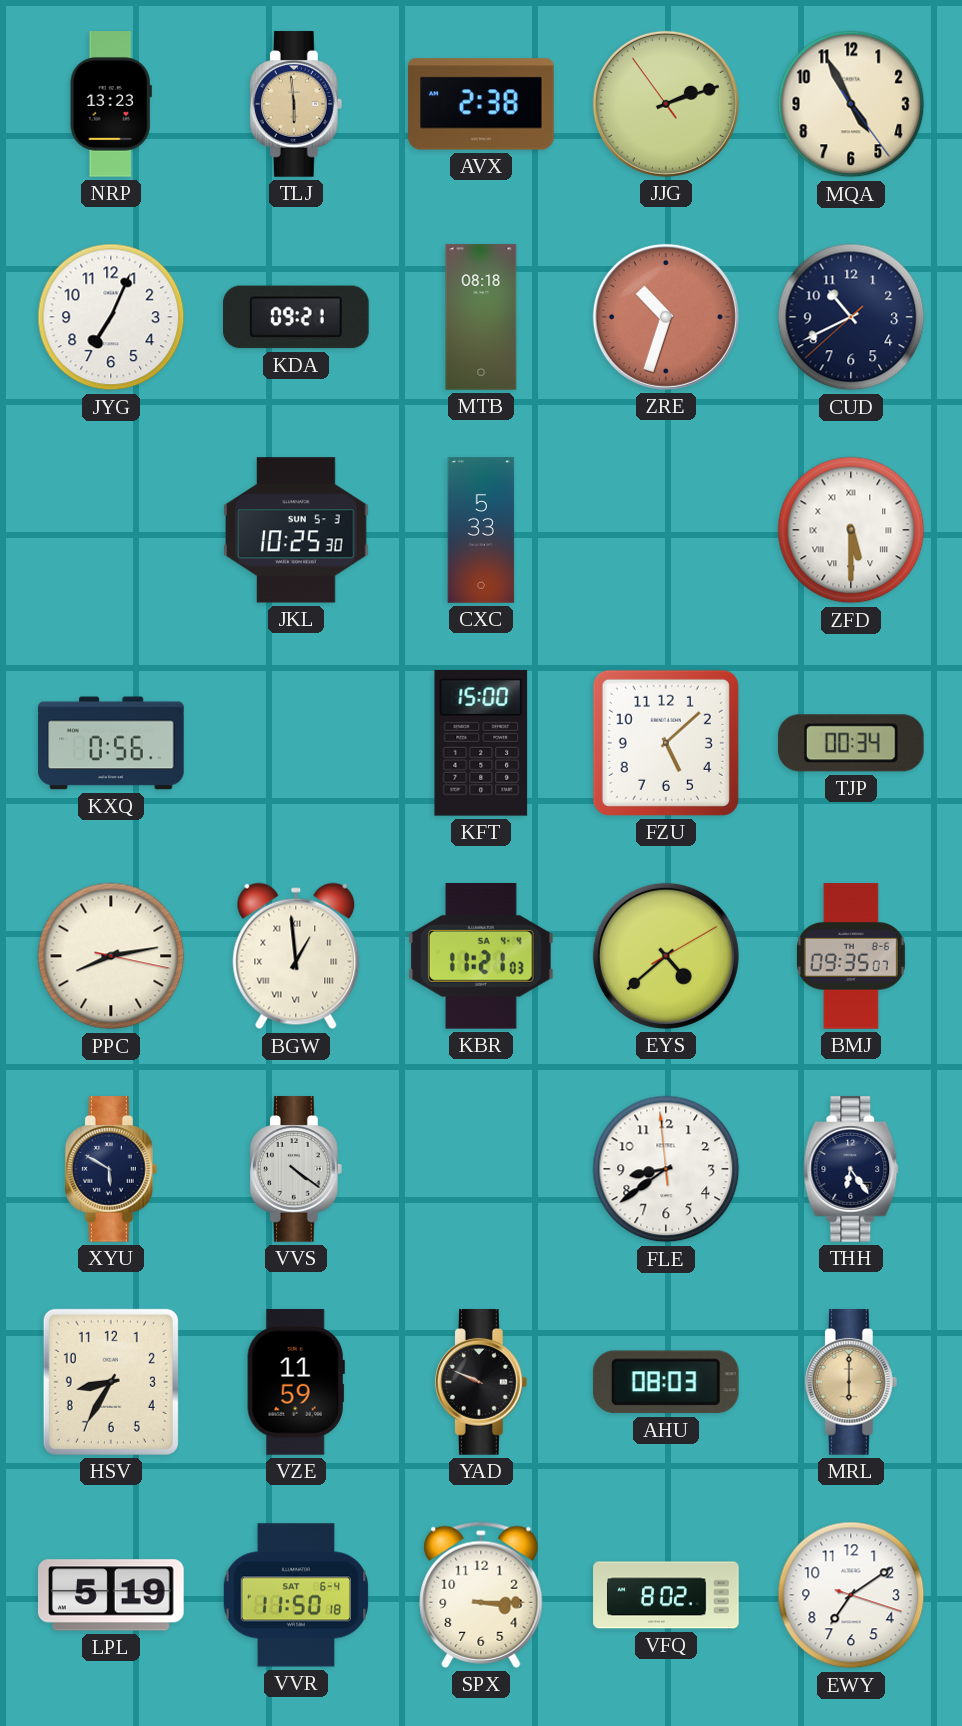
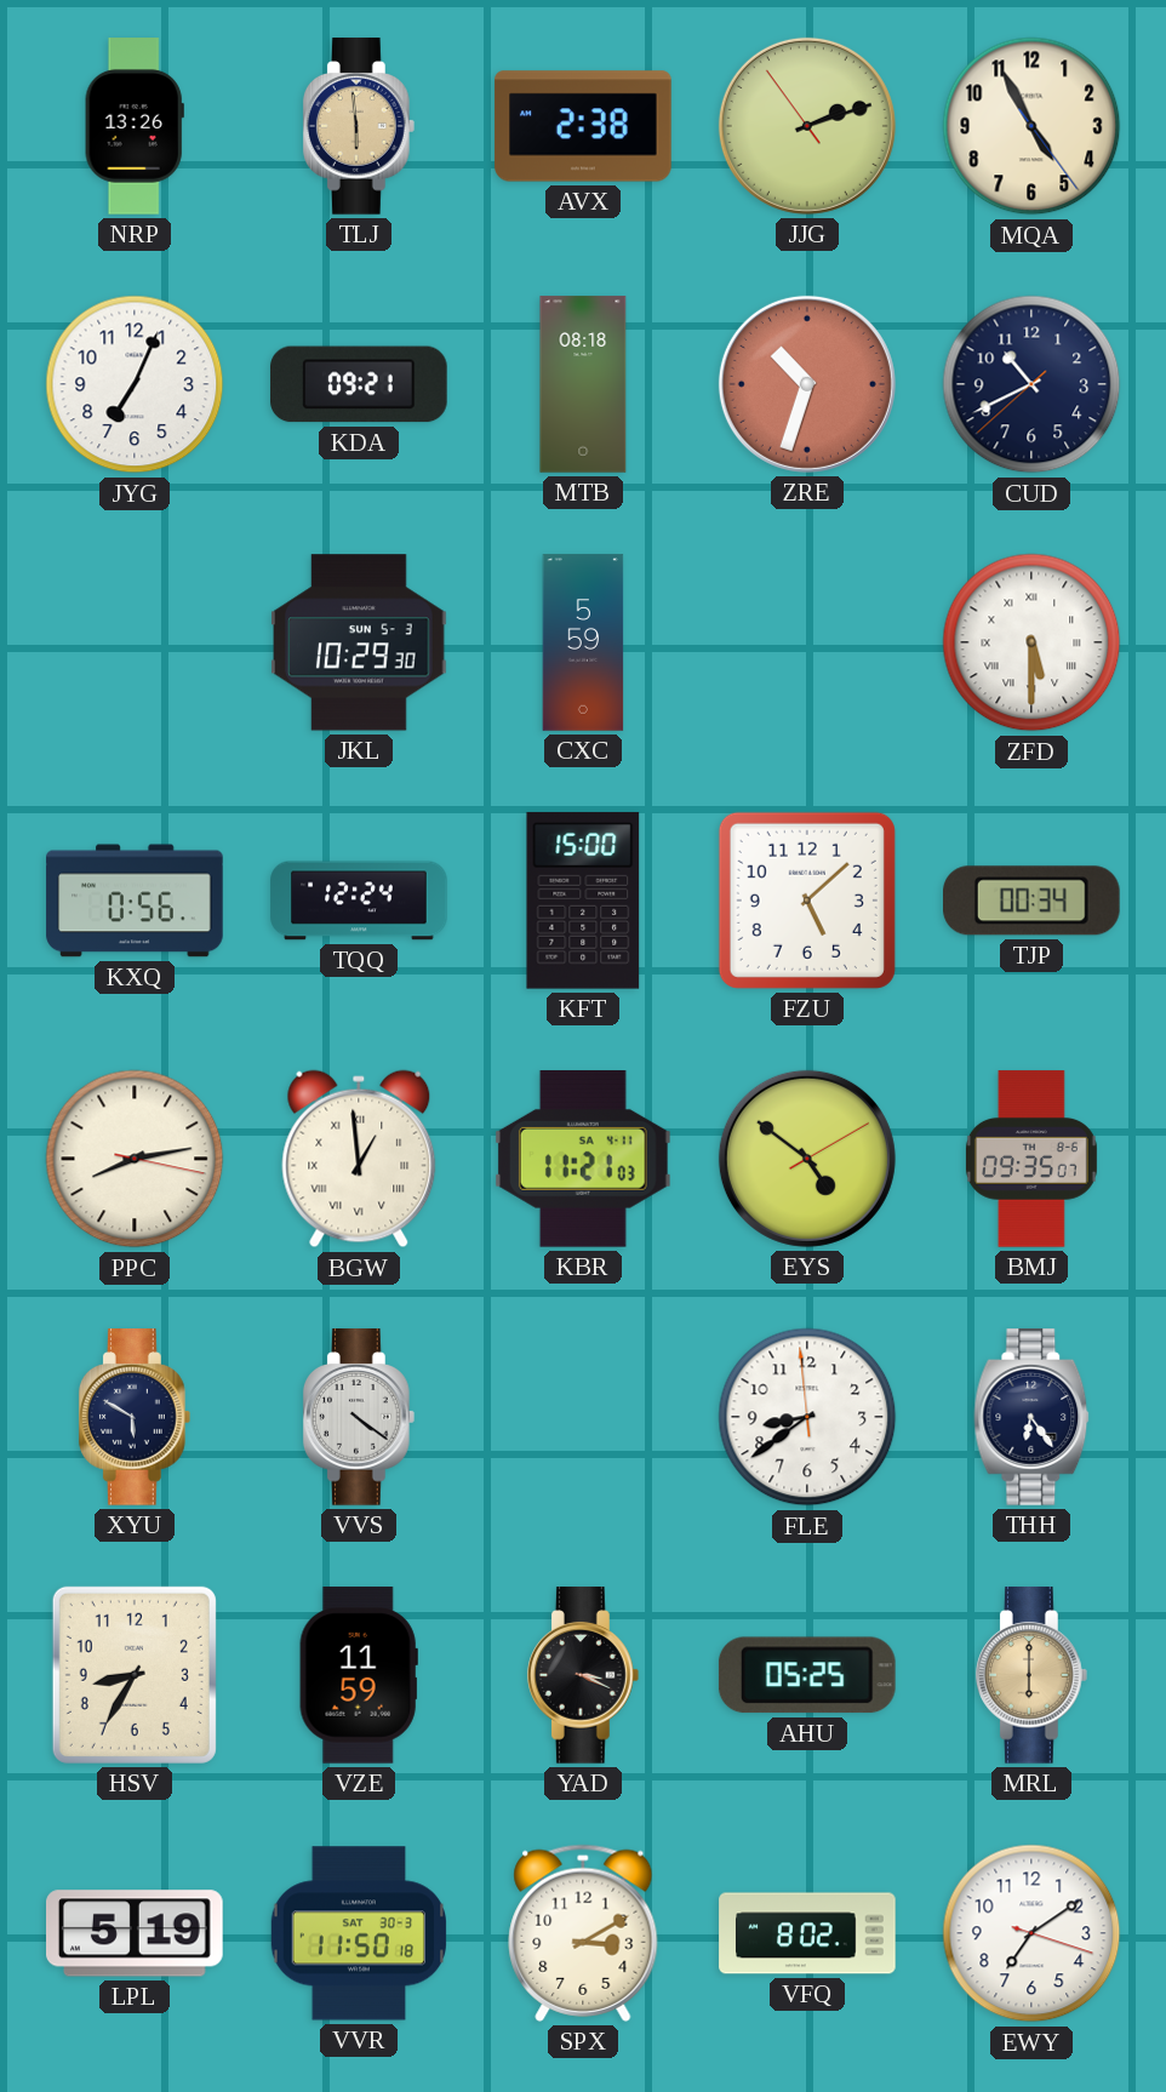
NRP: 13:23 -> 13:26
JKL: 10:25 -> 10:29
CXC: 5:33 -> 5:59
TQQ: none -> 12:24
KBR date: SA 4-4 -> SA 4-11
EYS: 4:38 -> 4:51
YAD: 9:49 -> 3:19
AHU: 08:03 -> 05:25
VVR date: SAT 6-4 -> SAT 30-3
SPX: 3:15 -> 3:10
